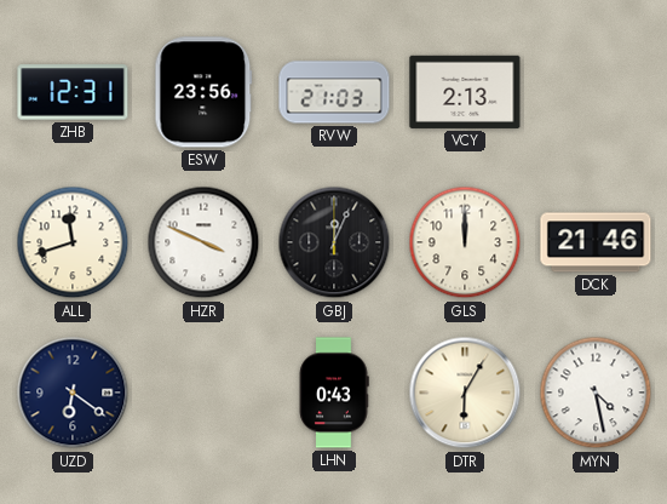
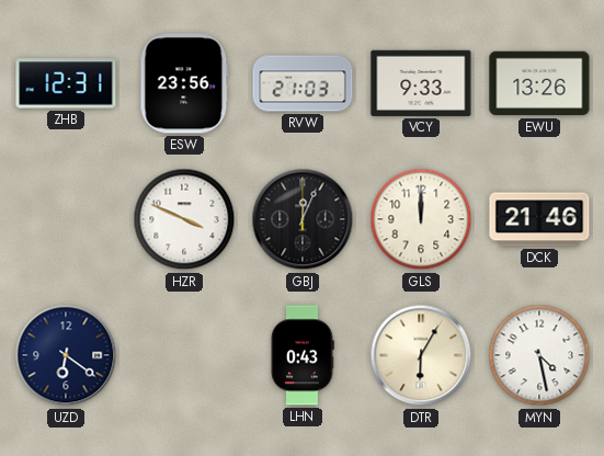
VCY: 2:13 -> 9:33
EWU: none -> 13:26
ALL: 11:42 -> none
